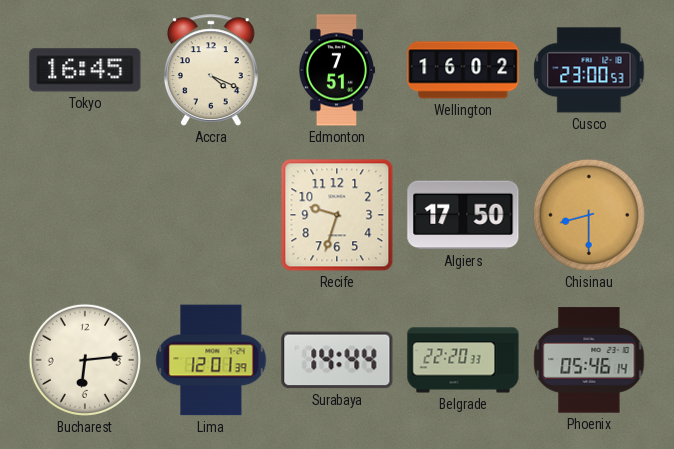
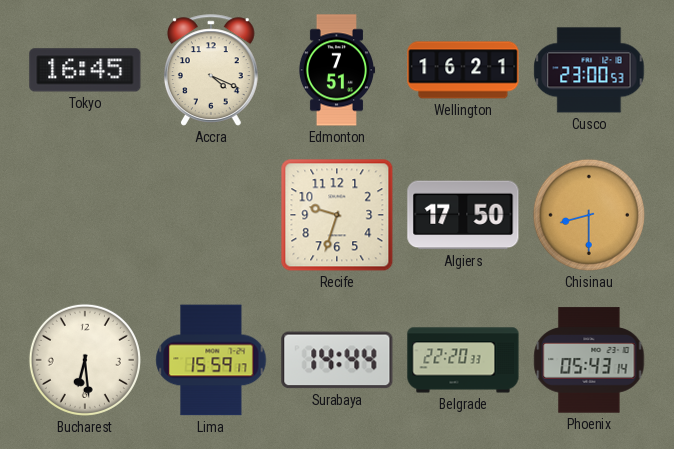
Wellington: 16:02 -> 16:21
Bucharest: 6:14 -> 6:29
Lima: 12:01 -> 15:59
Phoenix: 05:46 -> 05:43
